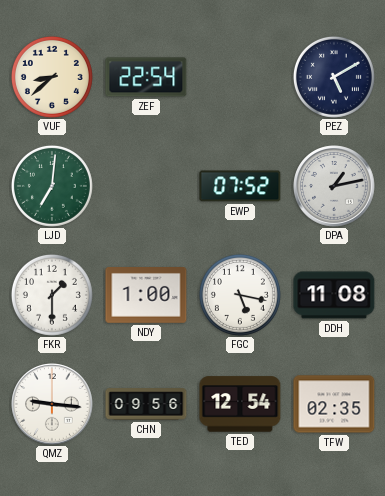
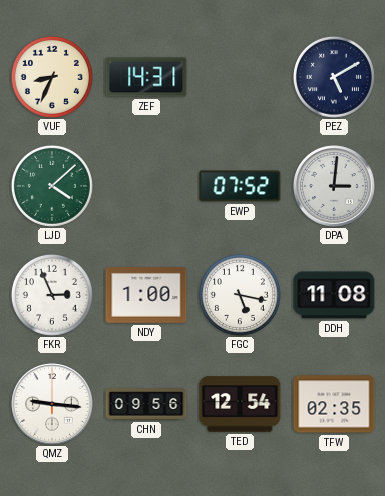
VUF: 8:38 -> 8:34
ZEF: 22:54 -> 14:31
LJD: 7:01 -> 4:08
DPA: 1:13 -> 3:01
FKR: 1:30 -> 2:56
